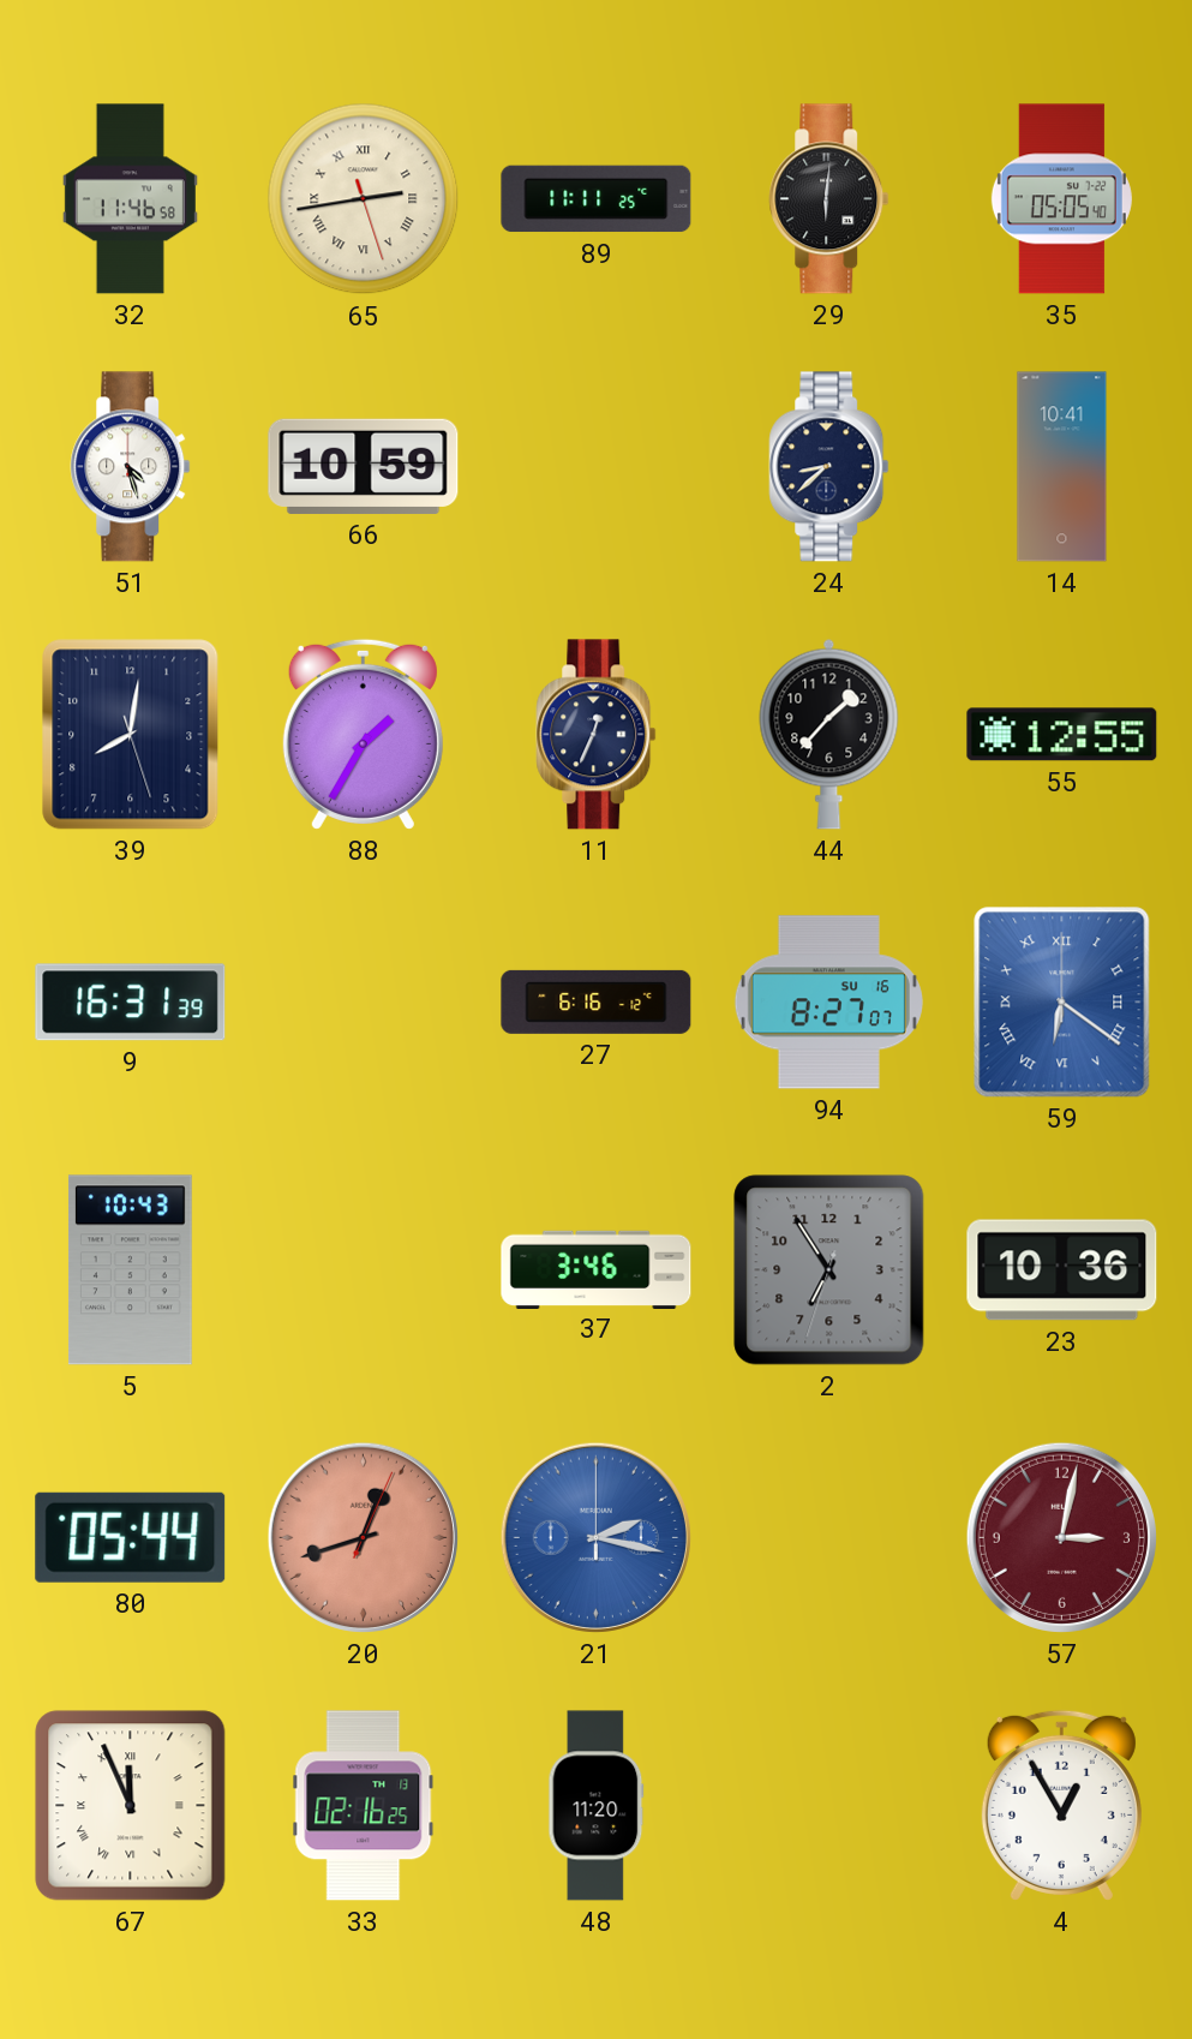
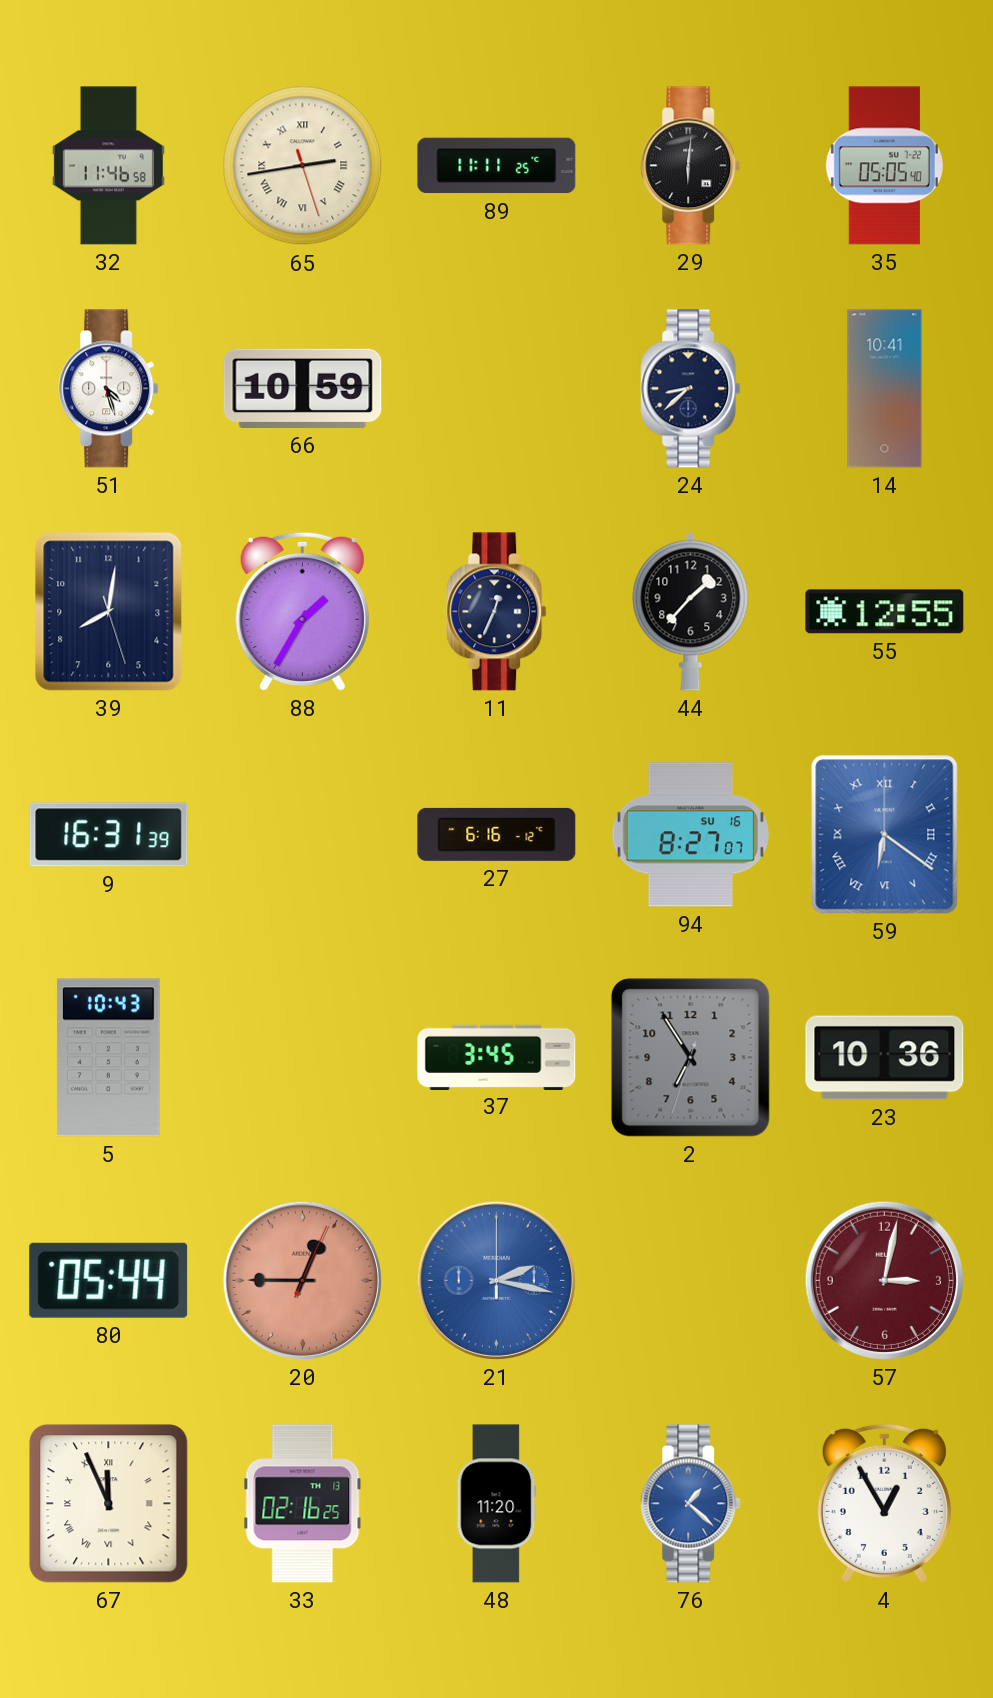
37: 3:46 -> 3:45
20: 12:42 -> 12:45
76: none -> 1:22
